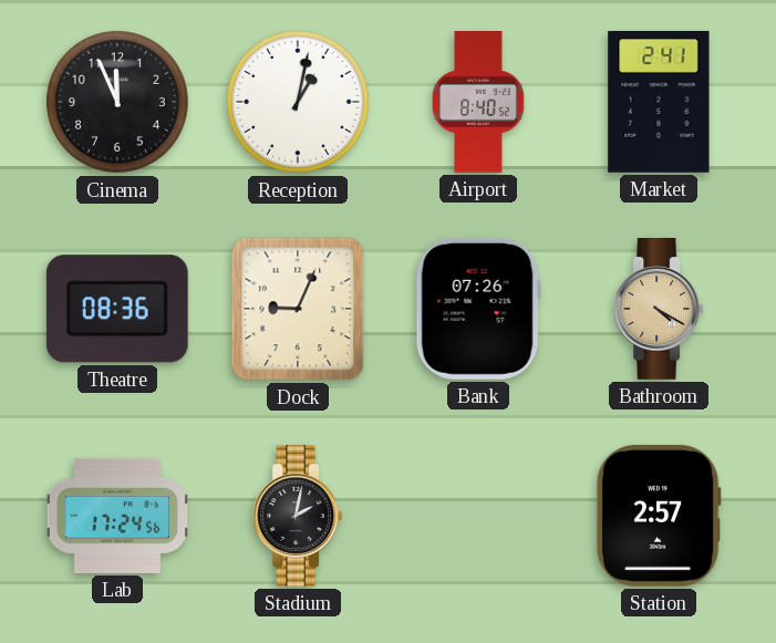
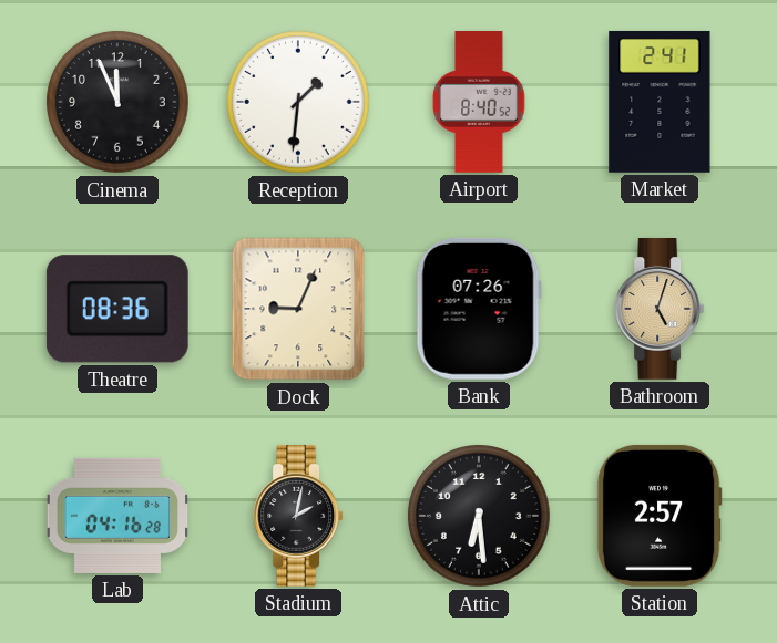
Reception: 1:02 -> 1:31
Bathroom: 4:20 -> 5:03
Lab: 17:24 -> 04:16
Attic: none -> 6:29
